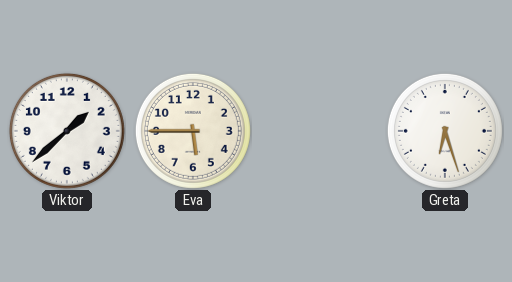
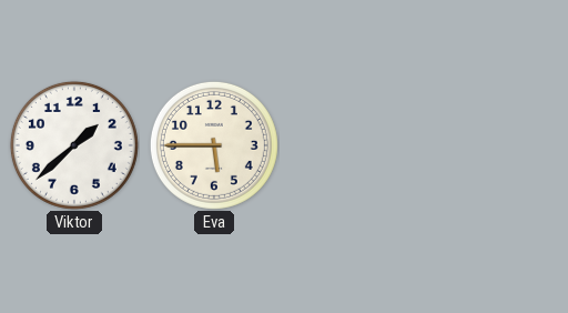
Greta: 6:27 -> none
